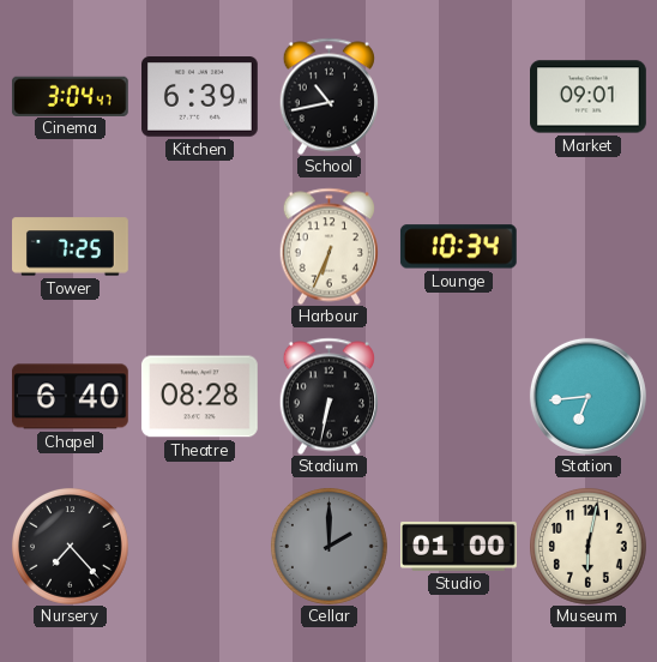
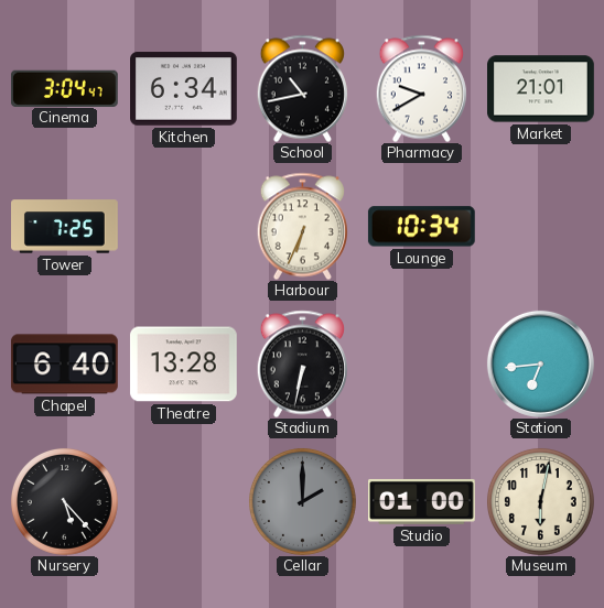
Kitchen: 6:39 -> 6:34
Pharmacy: none -> 9:40
Market: 09:01 -> 21:01
Theatre: 08:28 -> 13:28
Nursery: 7:23 -> 5:23
